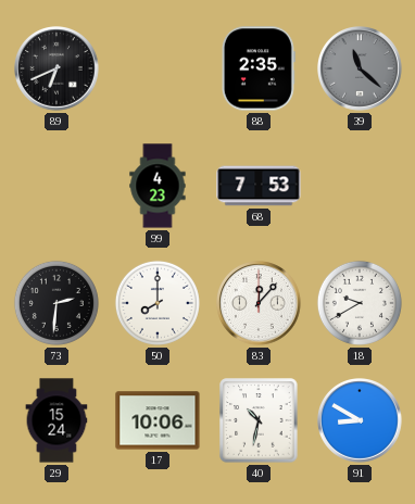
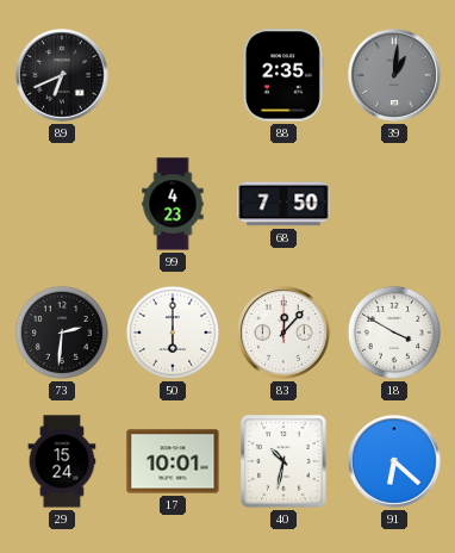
39: 11:22 -> 1:01
68: 7:53 -> 7:50
50: 8:00 -> 6:00
18: 9:40 -> 3:50
17: 10:06 -> 10:01
91: 8:50 -> 6:22
